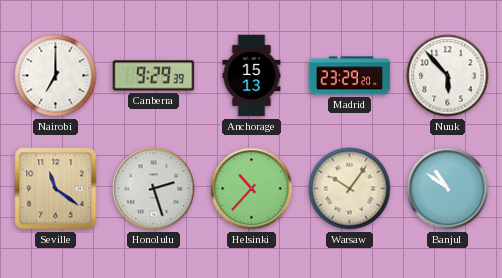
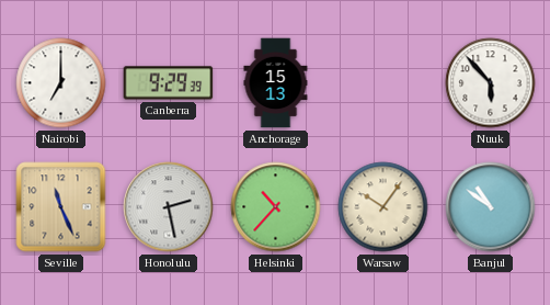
Madrid: 23:29 -> none
Seville: 11:21 -> 11:26
Honolulu: 2:27 -> 2:28
